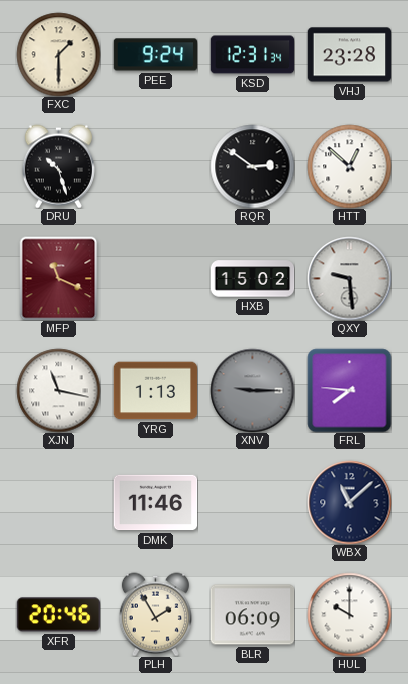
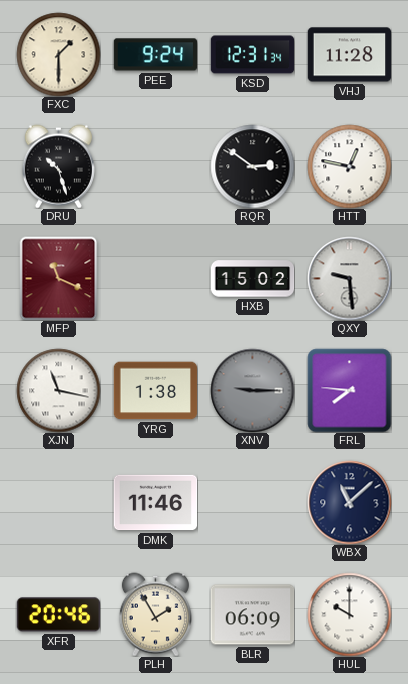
VHJ: 23:28 -> 11:28
HTT: 12:52 -> 12:47
YRG: 1:13 -> 1:38
